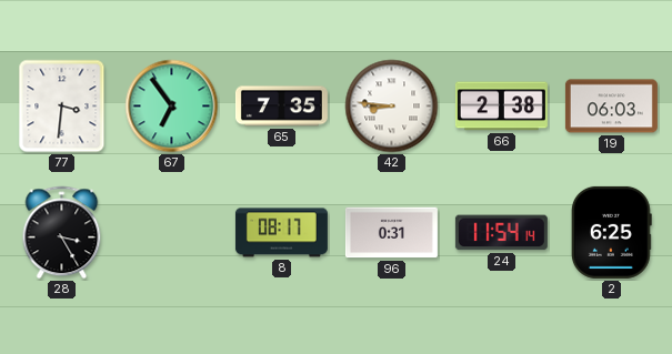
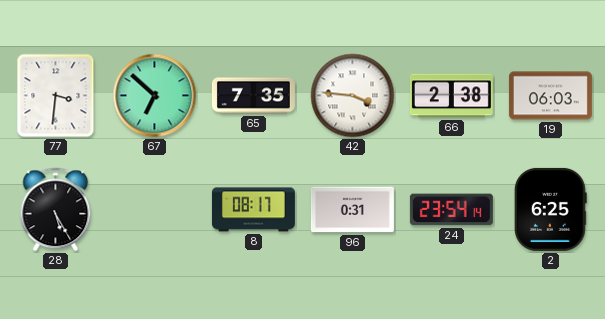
67: 6:54 -> 6:52
42: 8:46 -> 3:46
28: 3:25 -> 5:25
24: 11:54 -> 23:54
